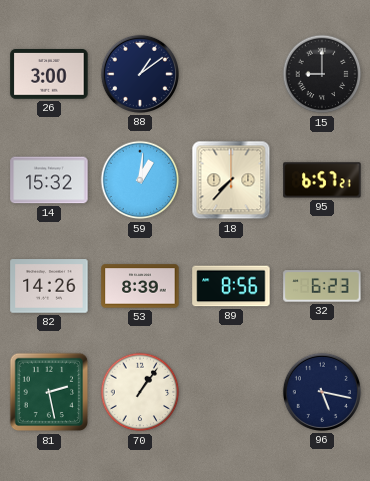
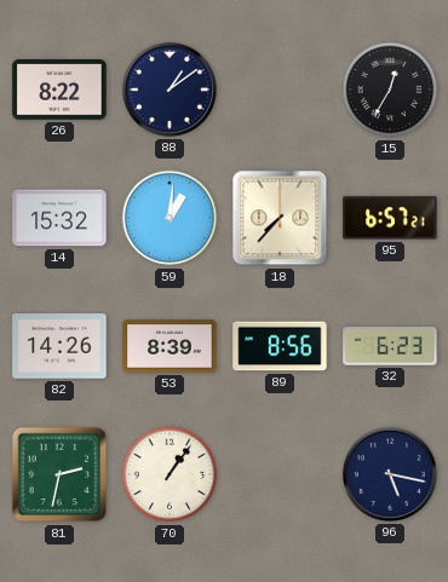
26: 3:00 -> 8:22
15: 9:00 -> 12:35
81: 2:28 -> 2:32
